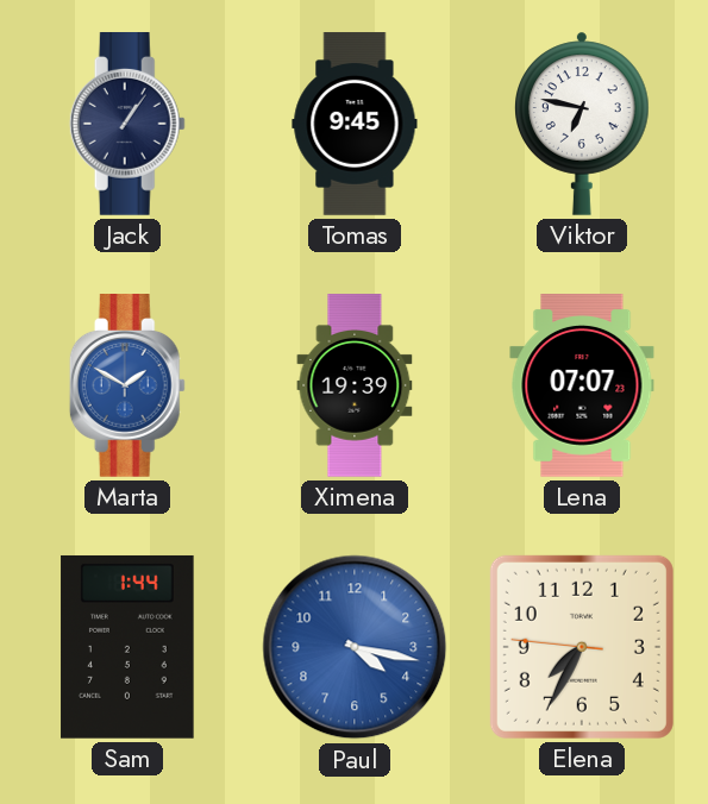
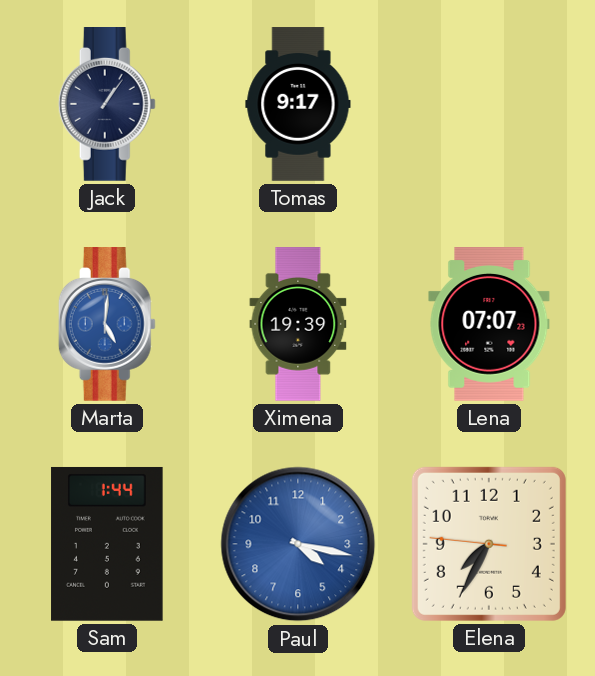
Tomas: 9:45 -> 9:17
Viktor: 6:47 -> none
Marta: 1:50 -> 5:01
